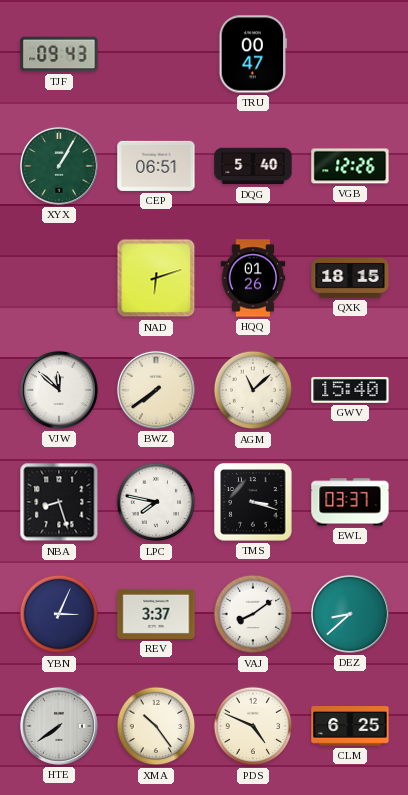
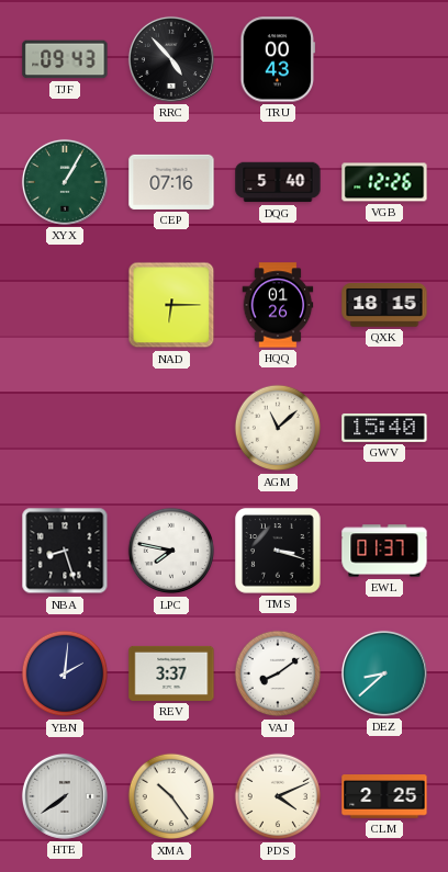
RRC: none -> 4:53
TRU: 00:47 -> 00:43
CEP: 06:51 -> 07:16
NAD: 6:12 -> 6:15
VJW: 11:52 -> none
BWZ: 7:39 -> none
EWL: 03:37 -> 01:37
YBN: 3:04 -> 2:01
PDS: 4:49 -> 4:11
CLM: 6:25 -> 2:25
